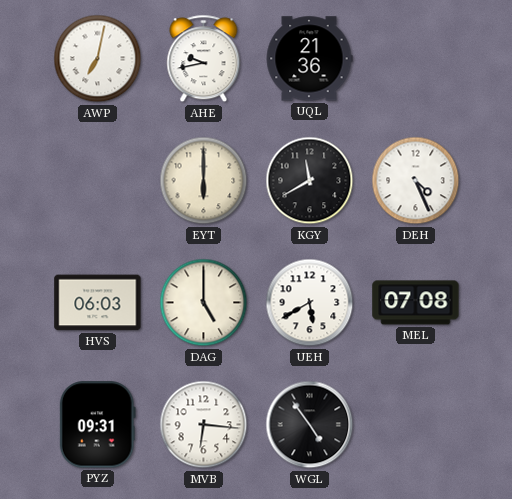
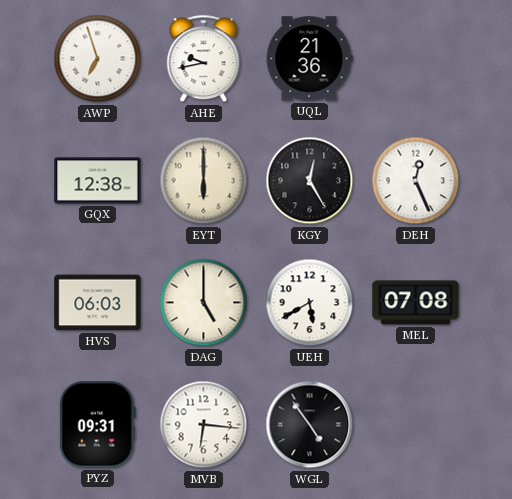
AWP: 7:02 -> 6:57
GQX: none -> 12:38
KGY: 11:40 -> 12:25
DEH: 4:26 -> 12:26
